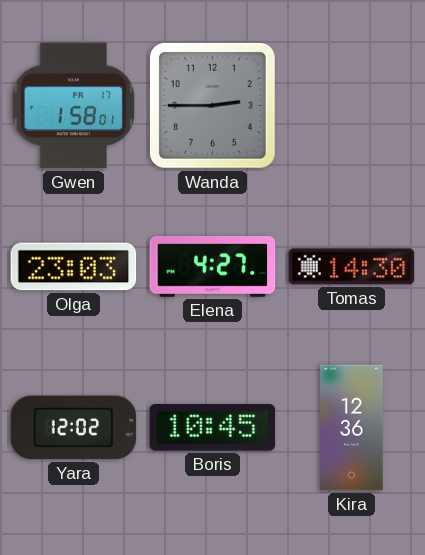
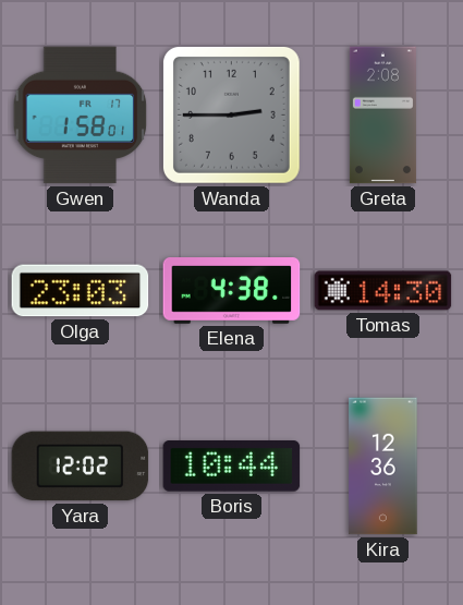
Greta: none -> 2:08
Elena: 4:27 -> 4:38
Boris: 10:45 -> 10:44
